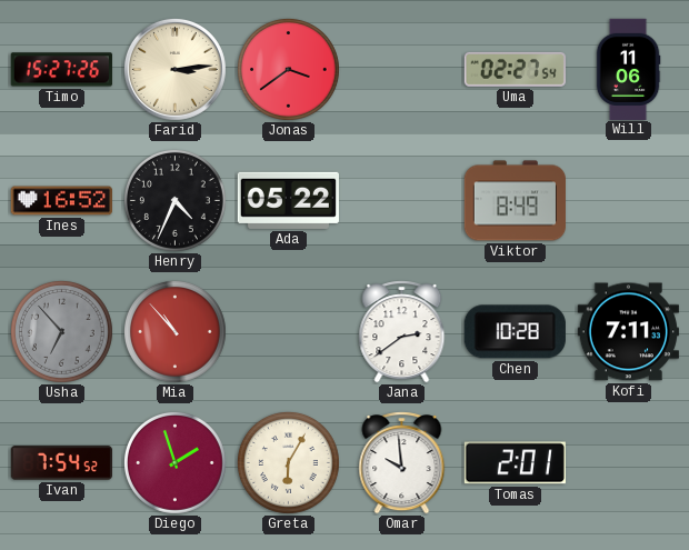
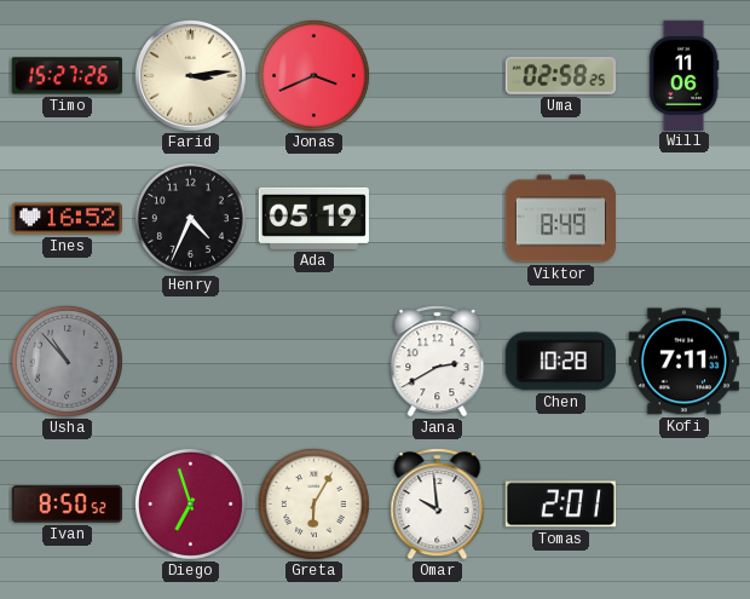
Jonas: 3:39 -> 3:41
Uma: 02:27 -> 02:58
Ada: 05:22 -> 05:19
Usha: 6:53 -> 10:53
Mia: 10:53 -> none
Jana: 2:39 -> 2:40
Ivan: 7:54 -> 8:50
Diego: 1:57 -> 6:57
